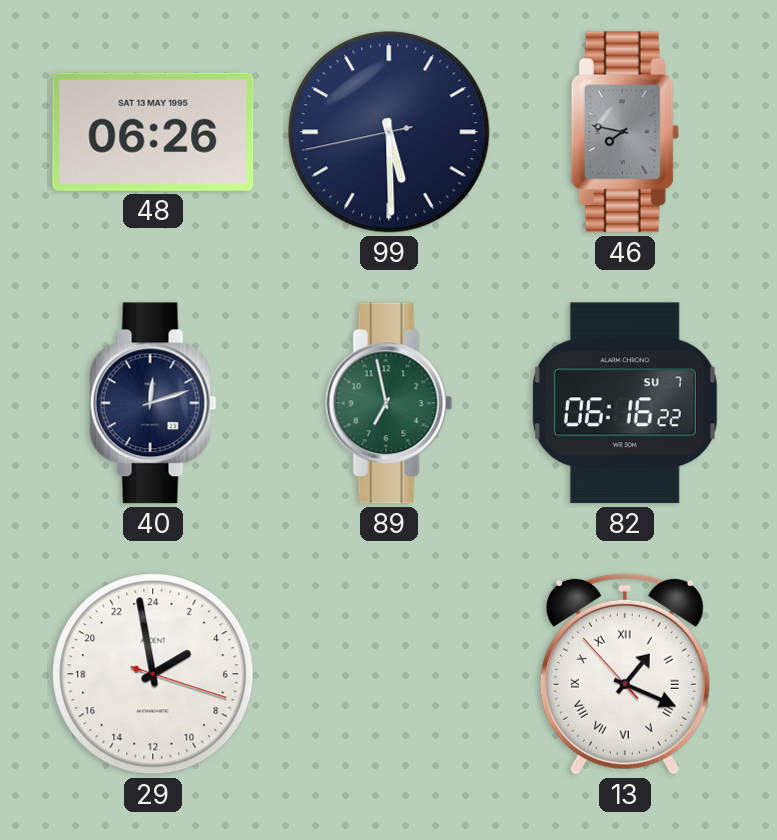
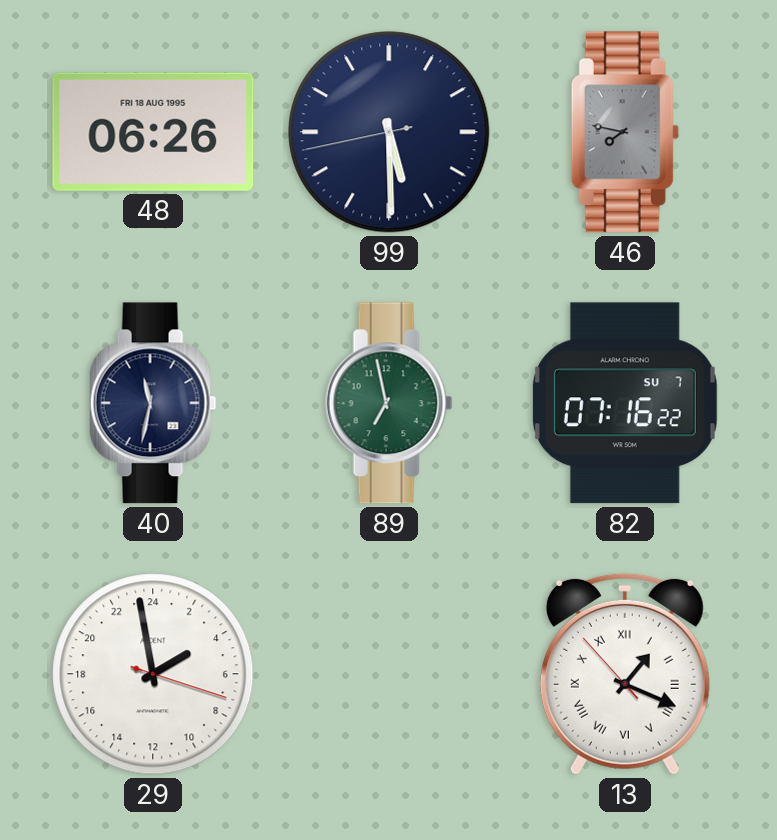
48 date: SAT 13 MAY 1995 -> FRI 18 AUG 1995
40: 12:12 -> 11:32
82: 06:16 -> 07:16
